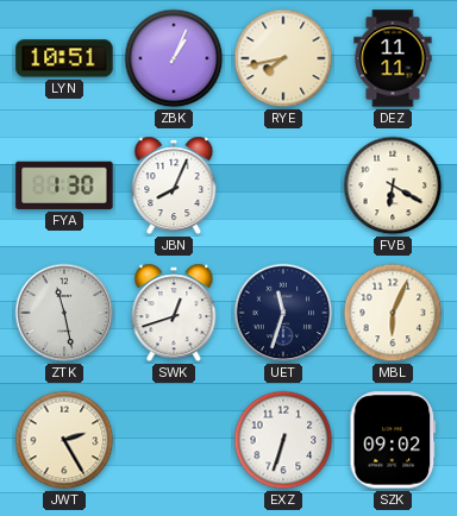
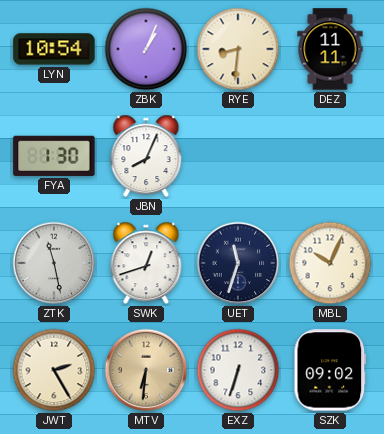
LYN: 10:51 -> 10:54
RYE: 7:43 -> 8:31
FVB: 6:20 -> none
MBL: 6:04 -> 10:04
MTV: none -> 6:31
